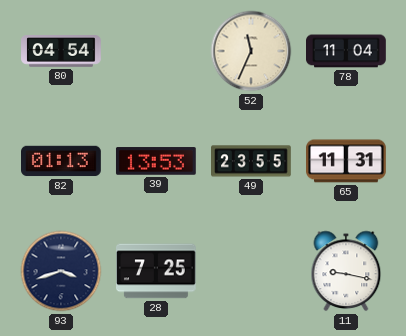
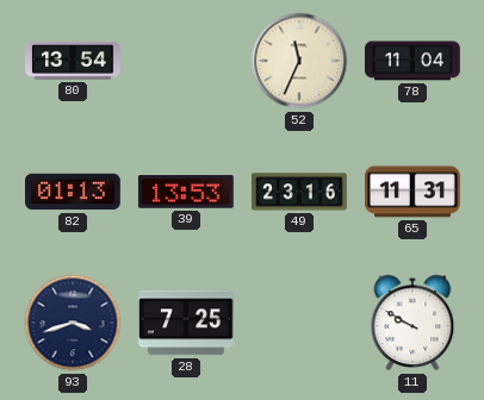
80: 04:54 -> 13:54
49: 23:55 -> 23:16
11: 9:17 -> 9:50
